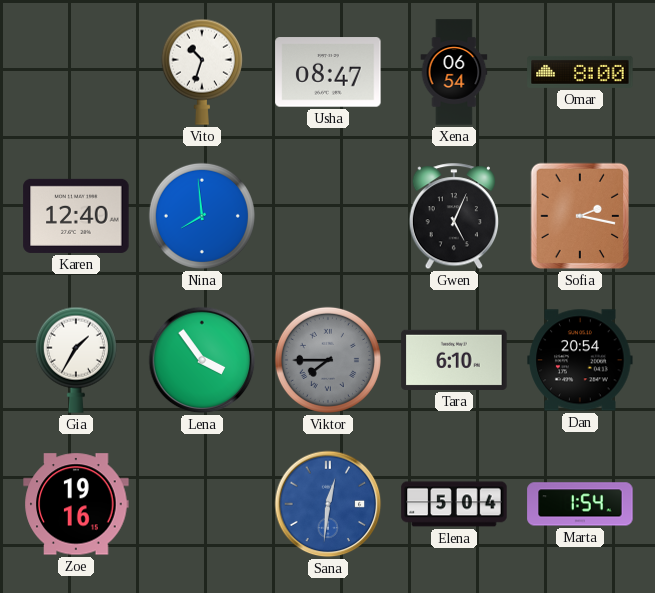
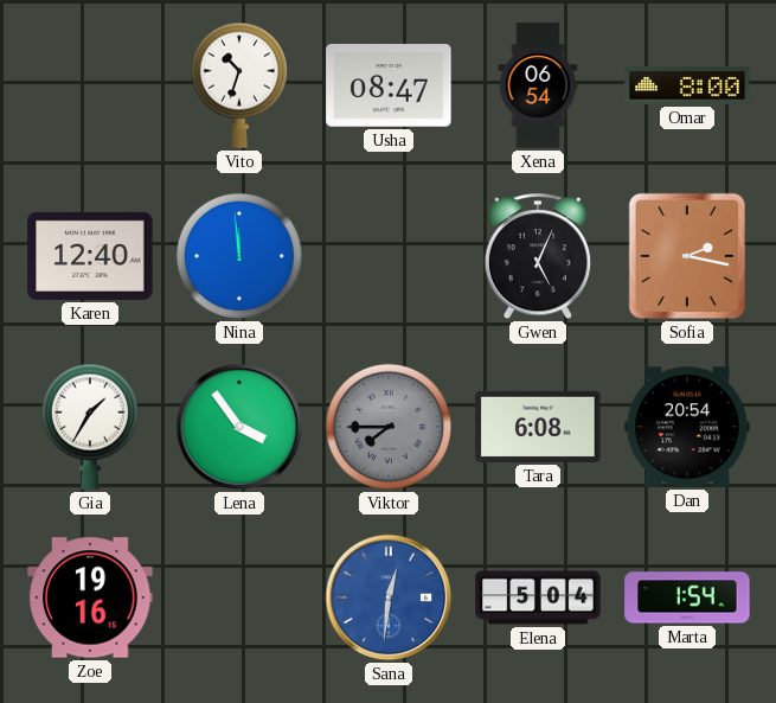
Nina: 7:59 -> 11:59
Tara: 6:10 -> 6:08
